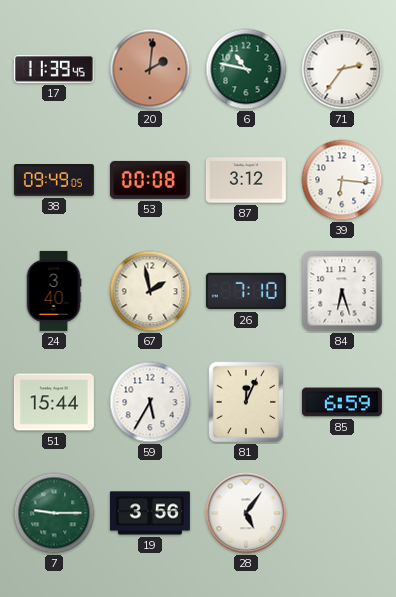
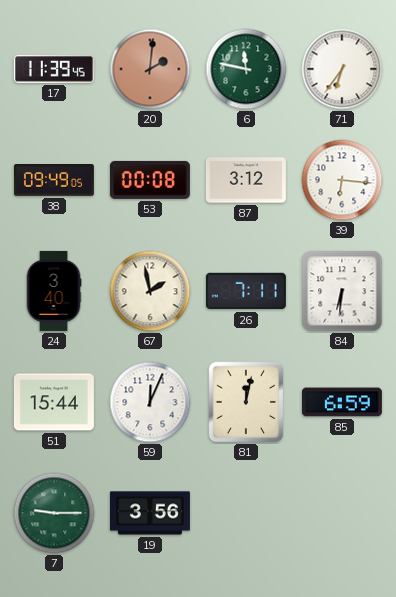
6: 10:47 -> 11:47
71: 2:36 -> 6:36
26: 7:10 -> 7:11
84: 6:27 -> 6:31
59: 5:35 -> 12:04
81: 12:04 -> 12:02
28: 5:06 -> none
